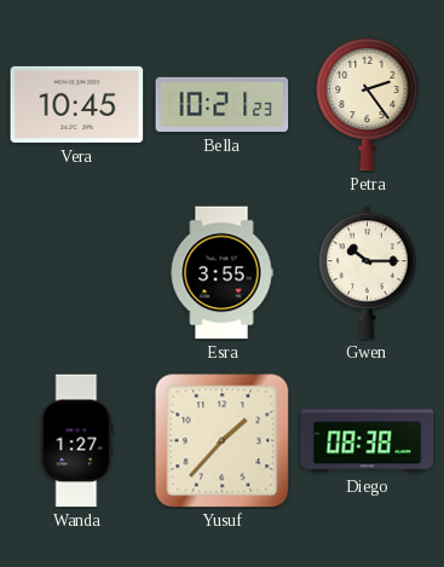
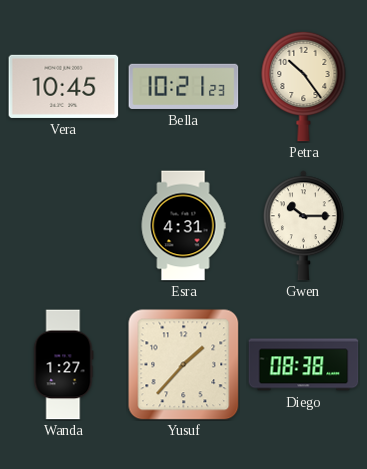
Petra: 2:24 -> 10:24
Esra: 3:55 -> 4:31
